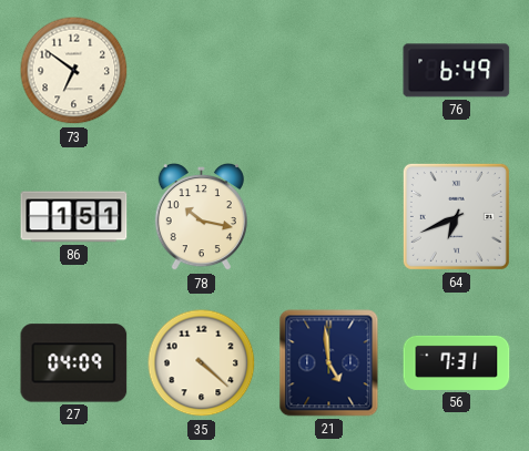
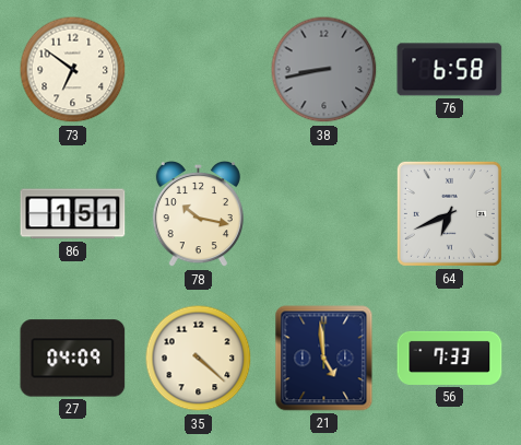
38: none -> 8:43
76: 6:49 -> 6:58
56: 7:31 -> 7:33
